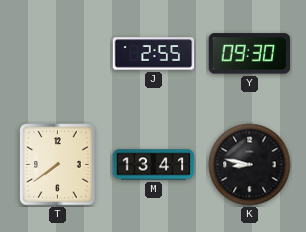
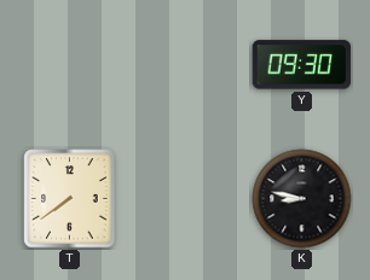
J: 2:55 -> none
M: 13:41 -> none
